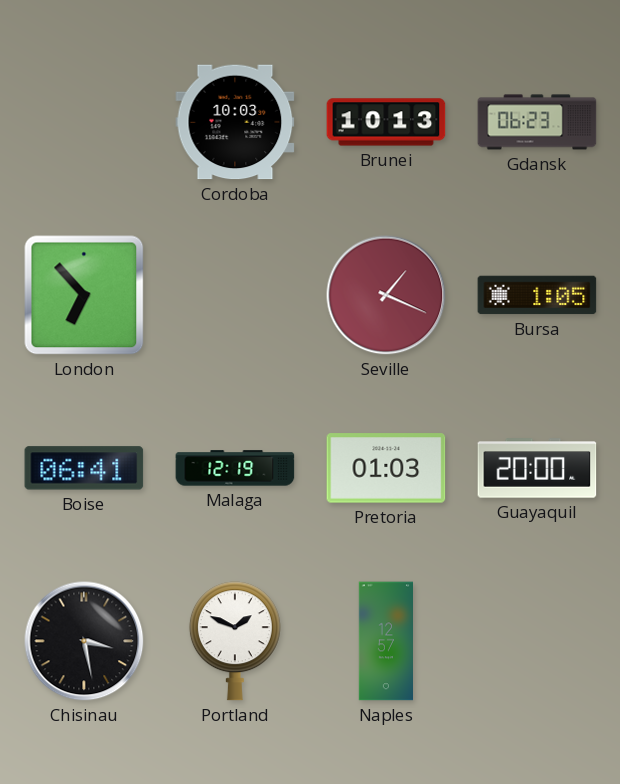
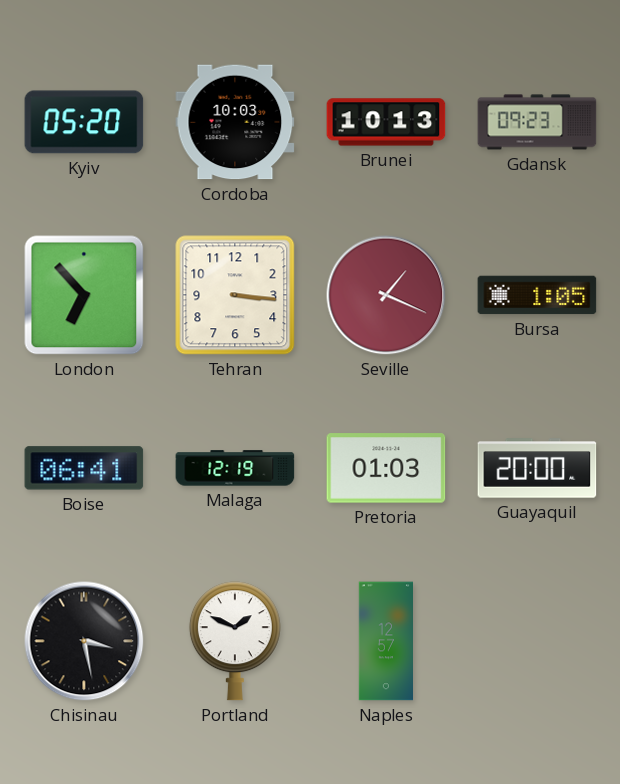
Kyiv: none -> 05:20
Gdansk: 06:23 -> 09:23
Tehran: none -> 3:16
